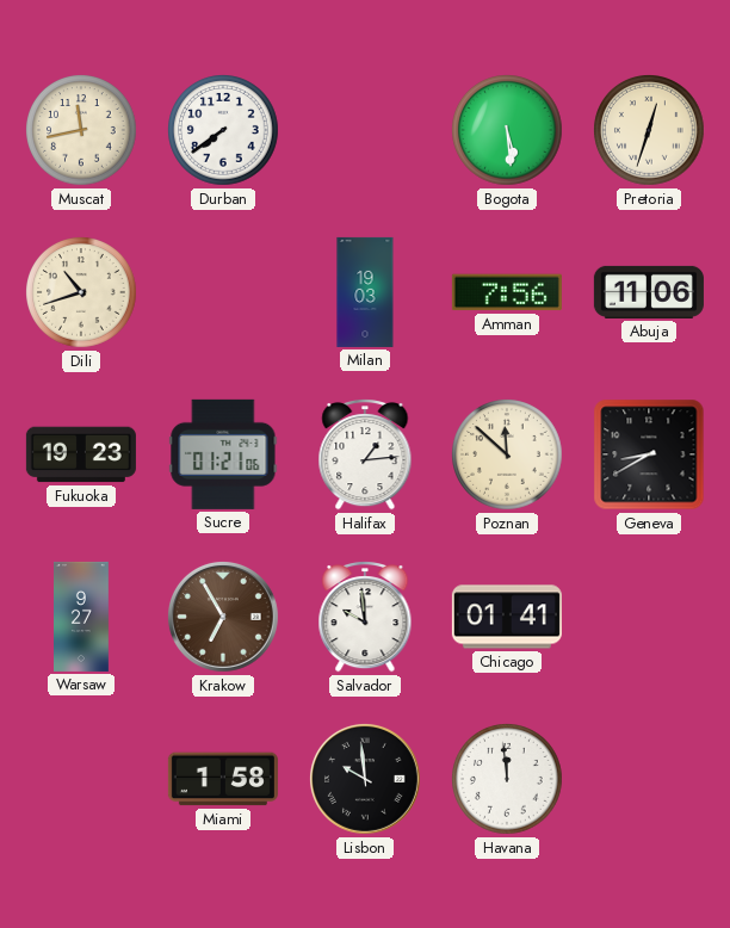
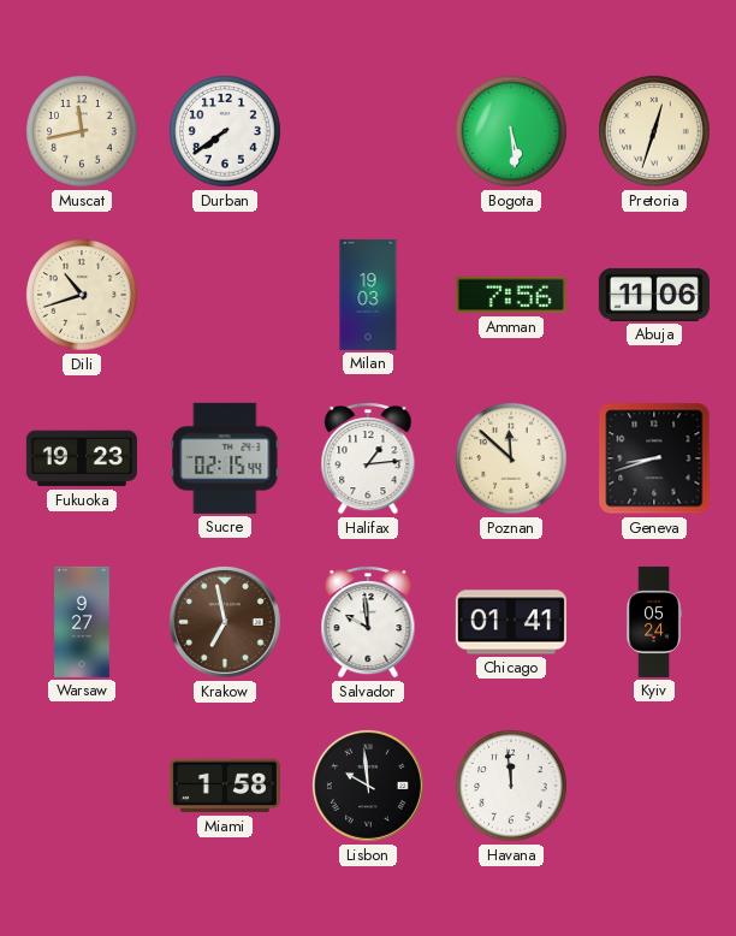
Sucre: 01:21 -> 02:15
Geneva: 8:40 -> 8:42
Krakow: 6:55 -> 6:58
Kyiv: none -> 05:24
